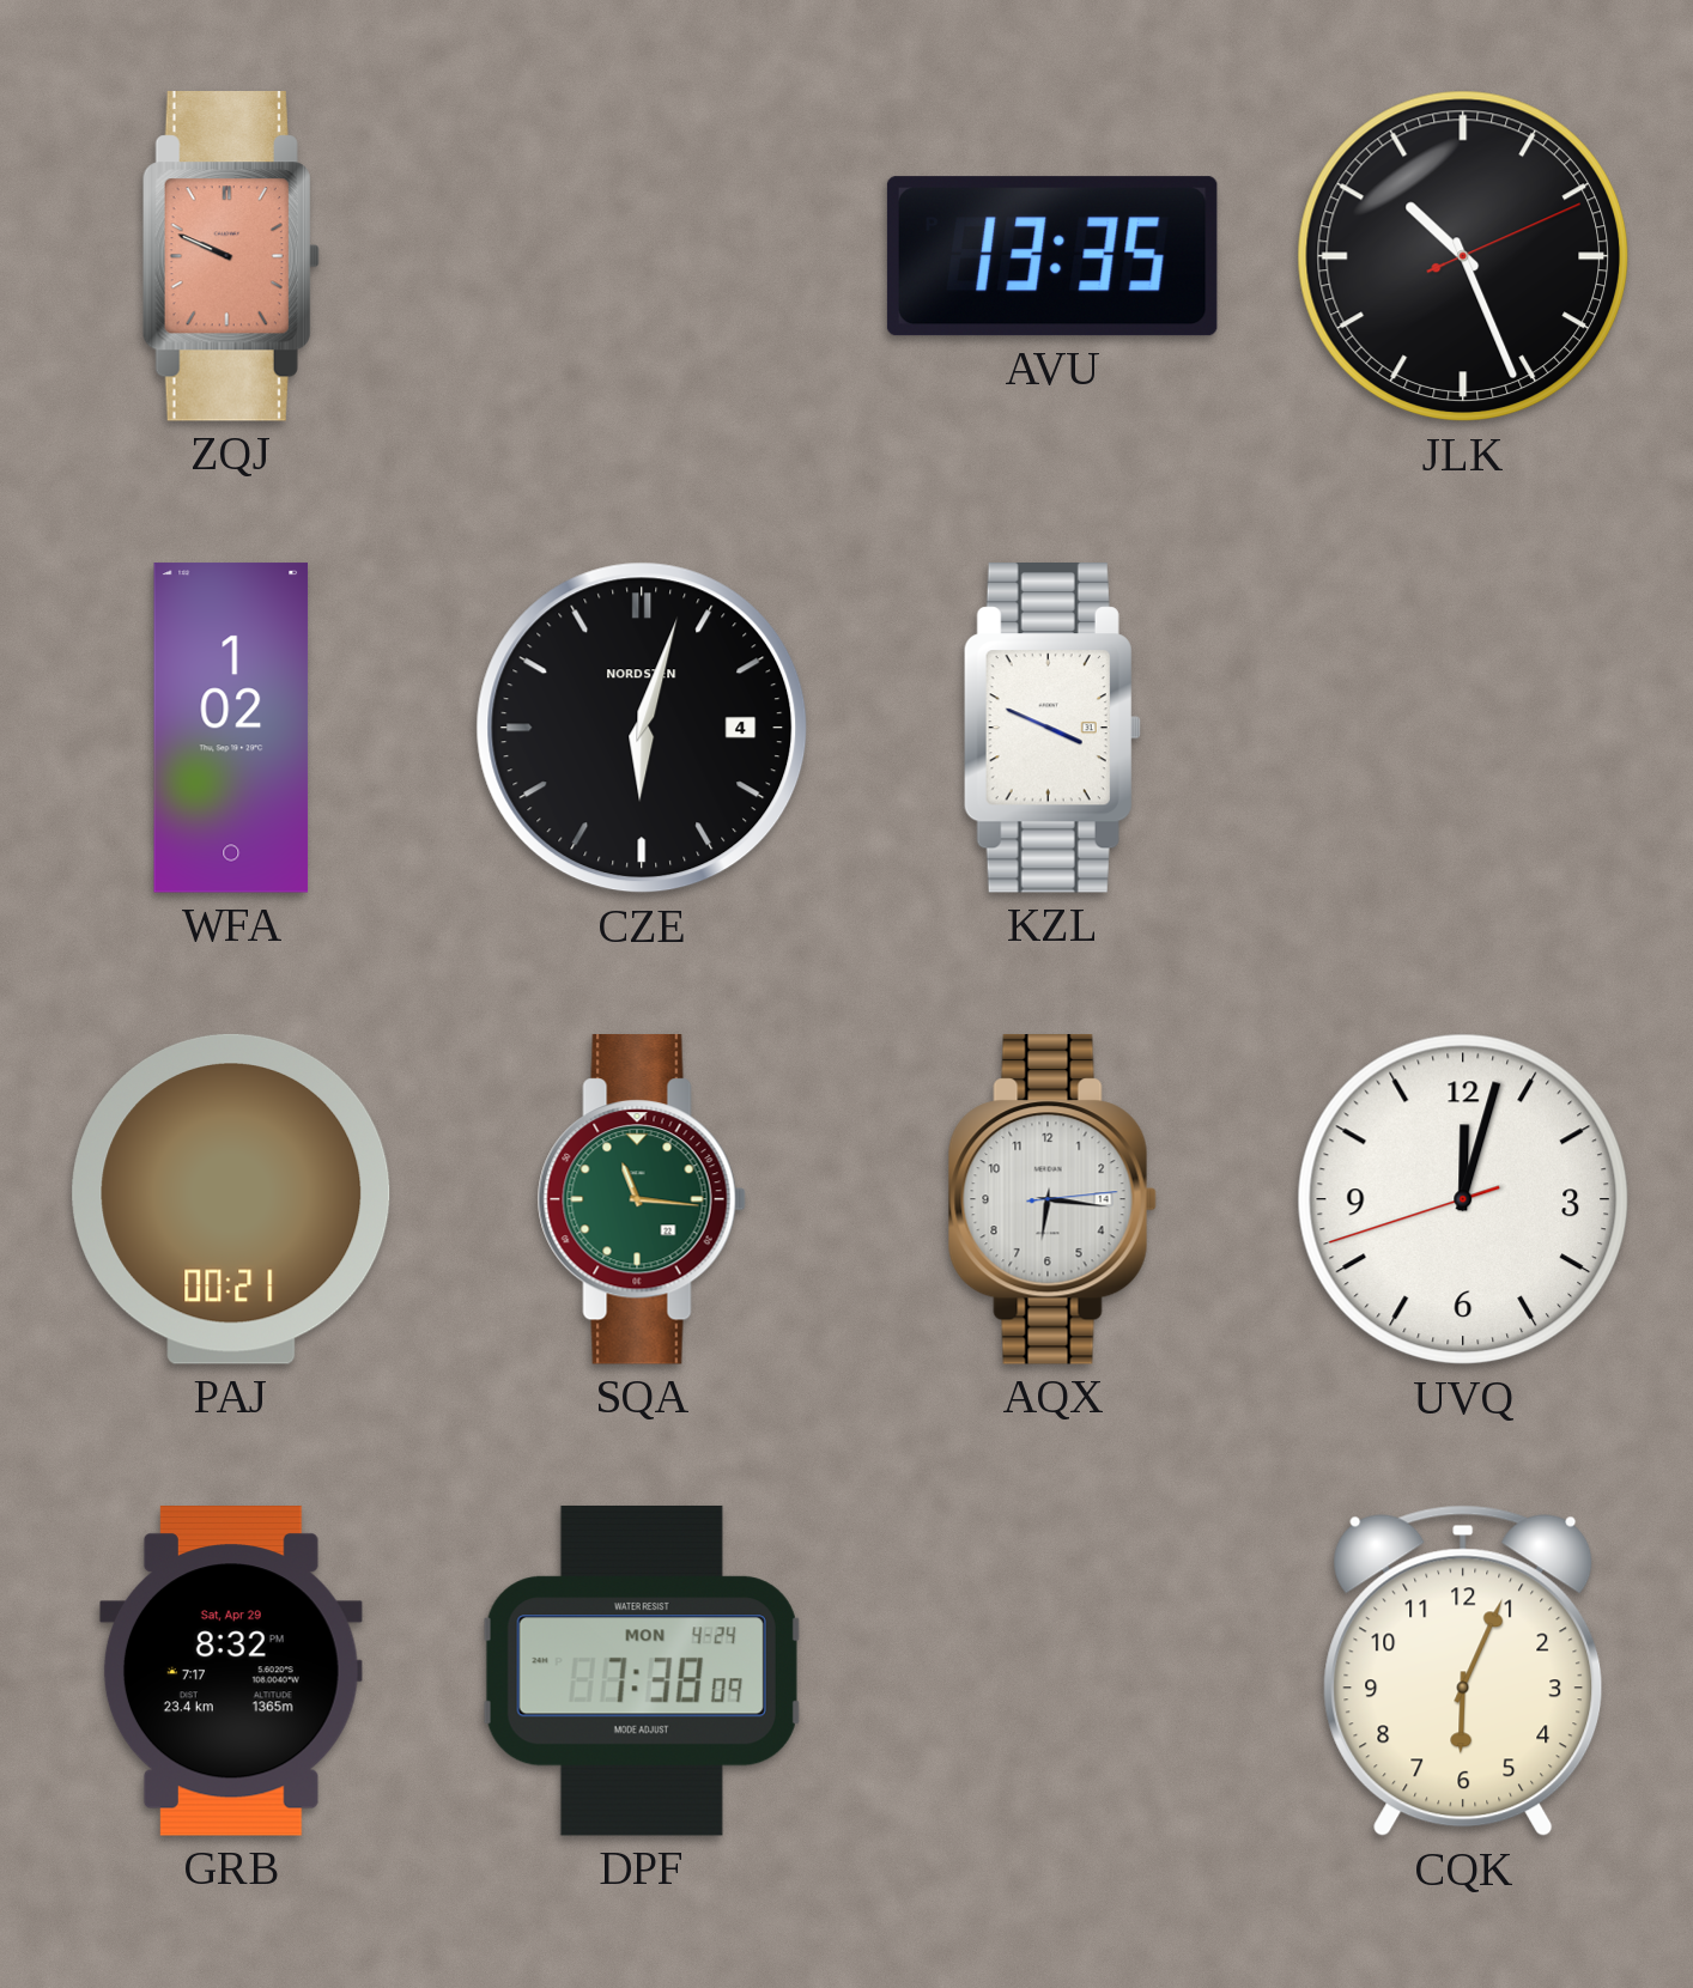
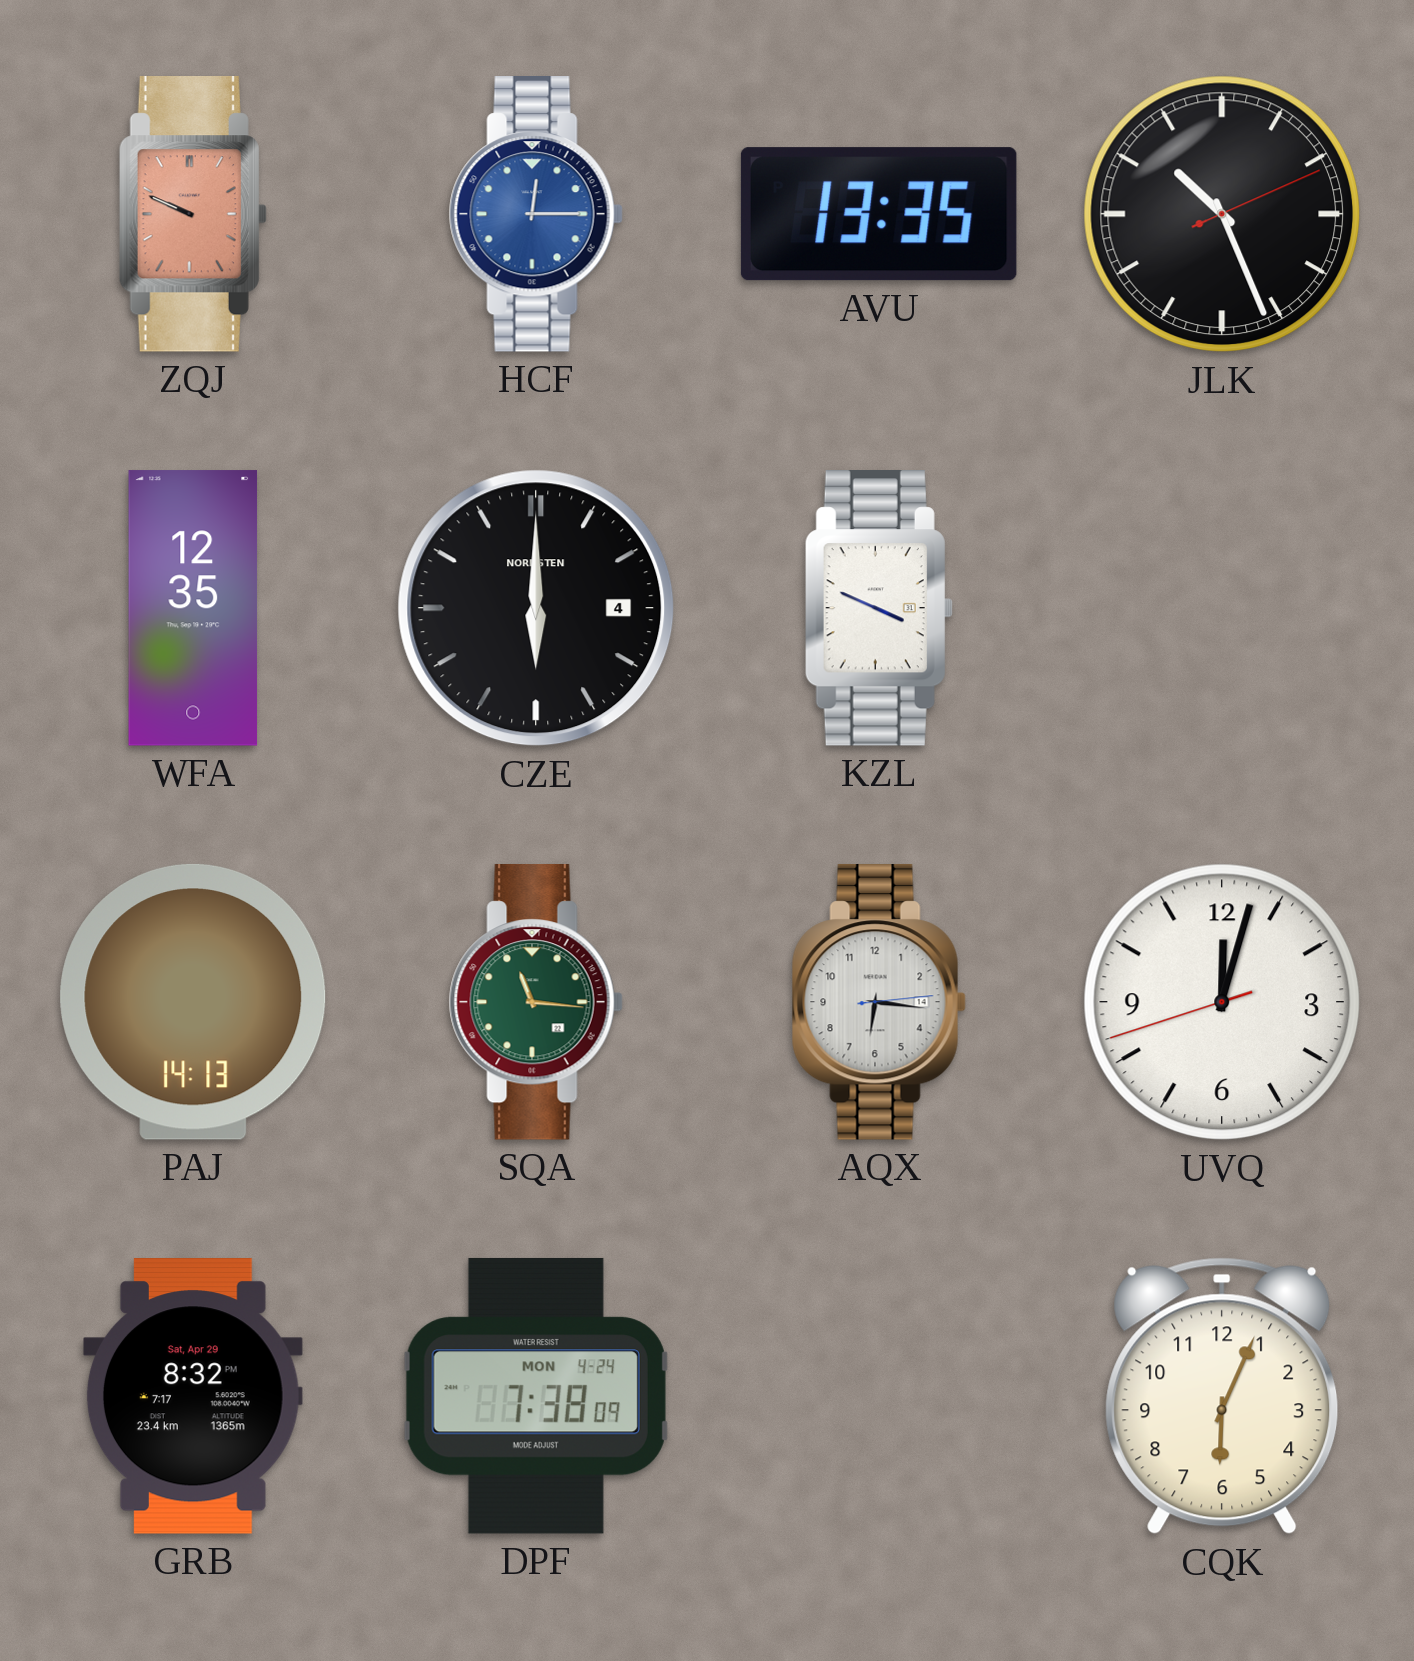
HCF: none -> 12:15
WFA: 1:02 -> 12:35
CZE: 6:03 -> 6:00
PAJ: 00:21 -> 14:13
